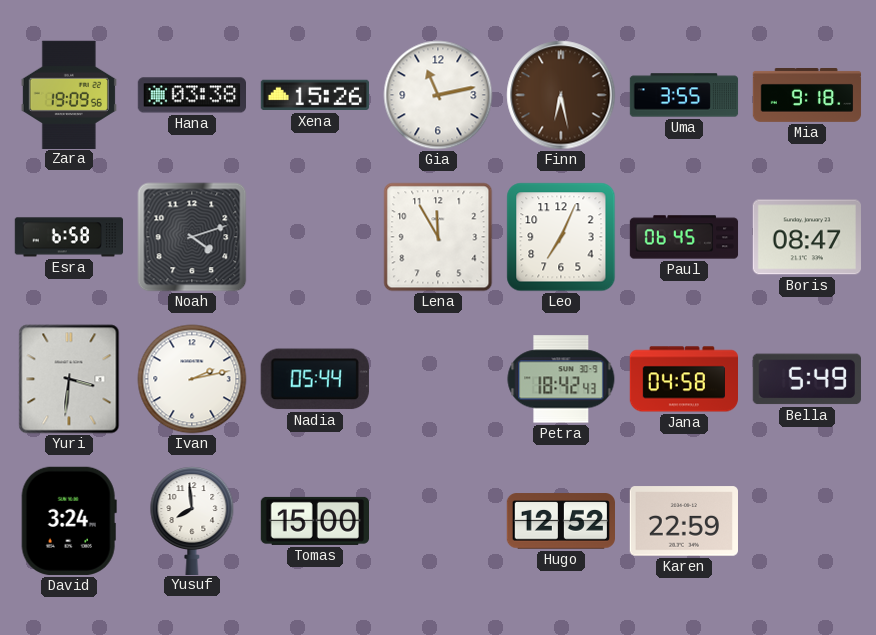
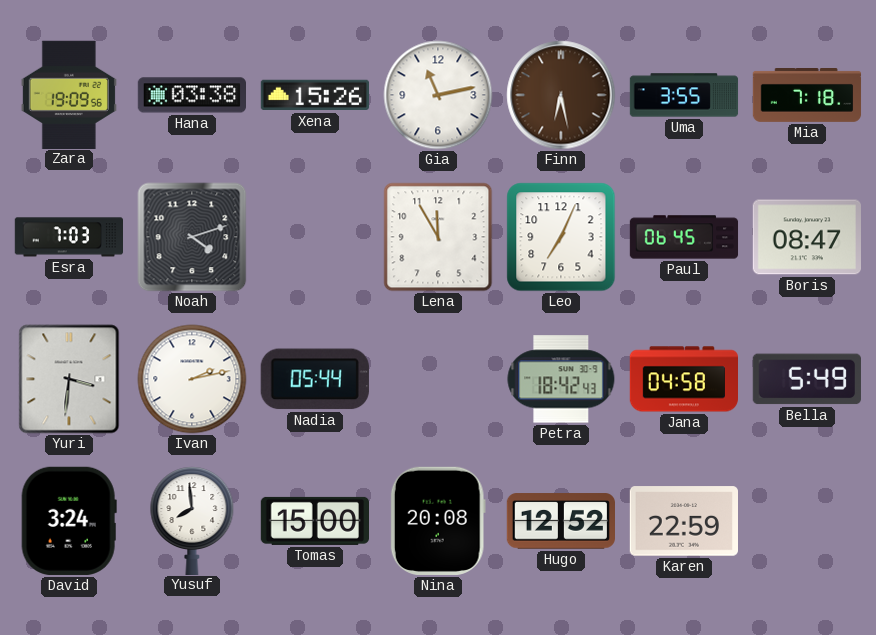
Mia: 9:18 -> 7:18
Esra: 6:58 -> 7:03
Nina: none -> 20:08
